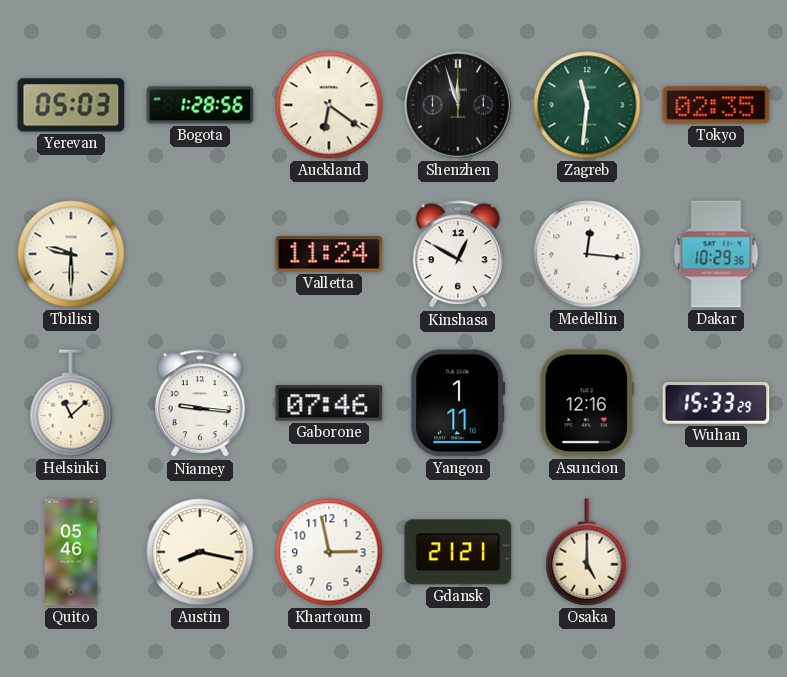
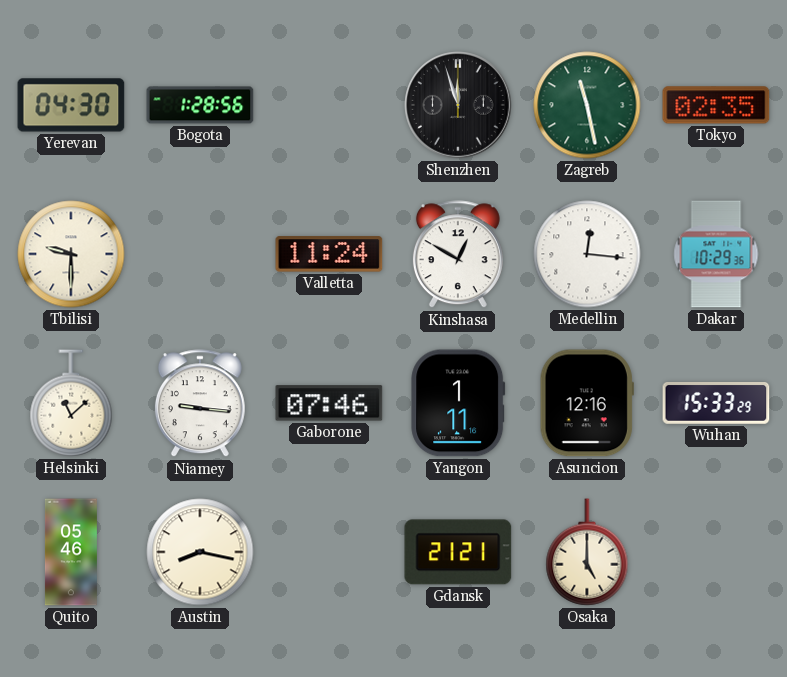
Yerevan: 05:03 -> 04:30
Auckland: 6:21 -> none
Zagreb: 11:31 -> 11:28
Khartoum: 2:58 -> none
